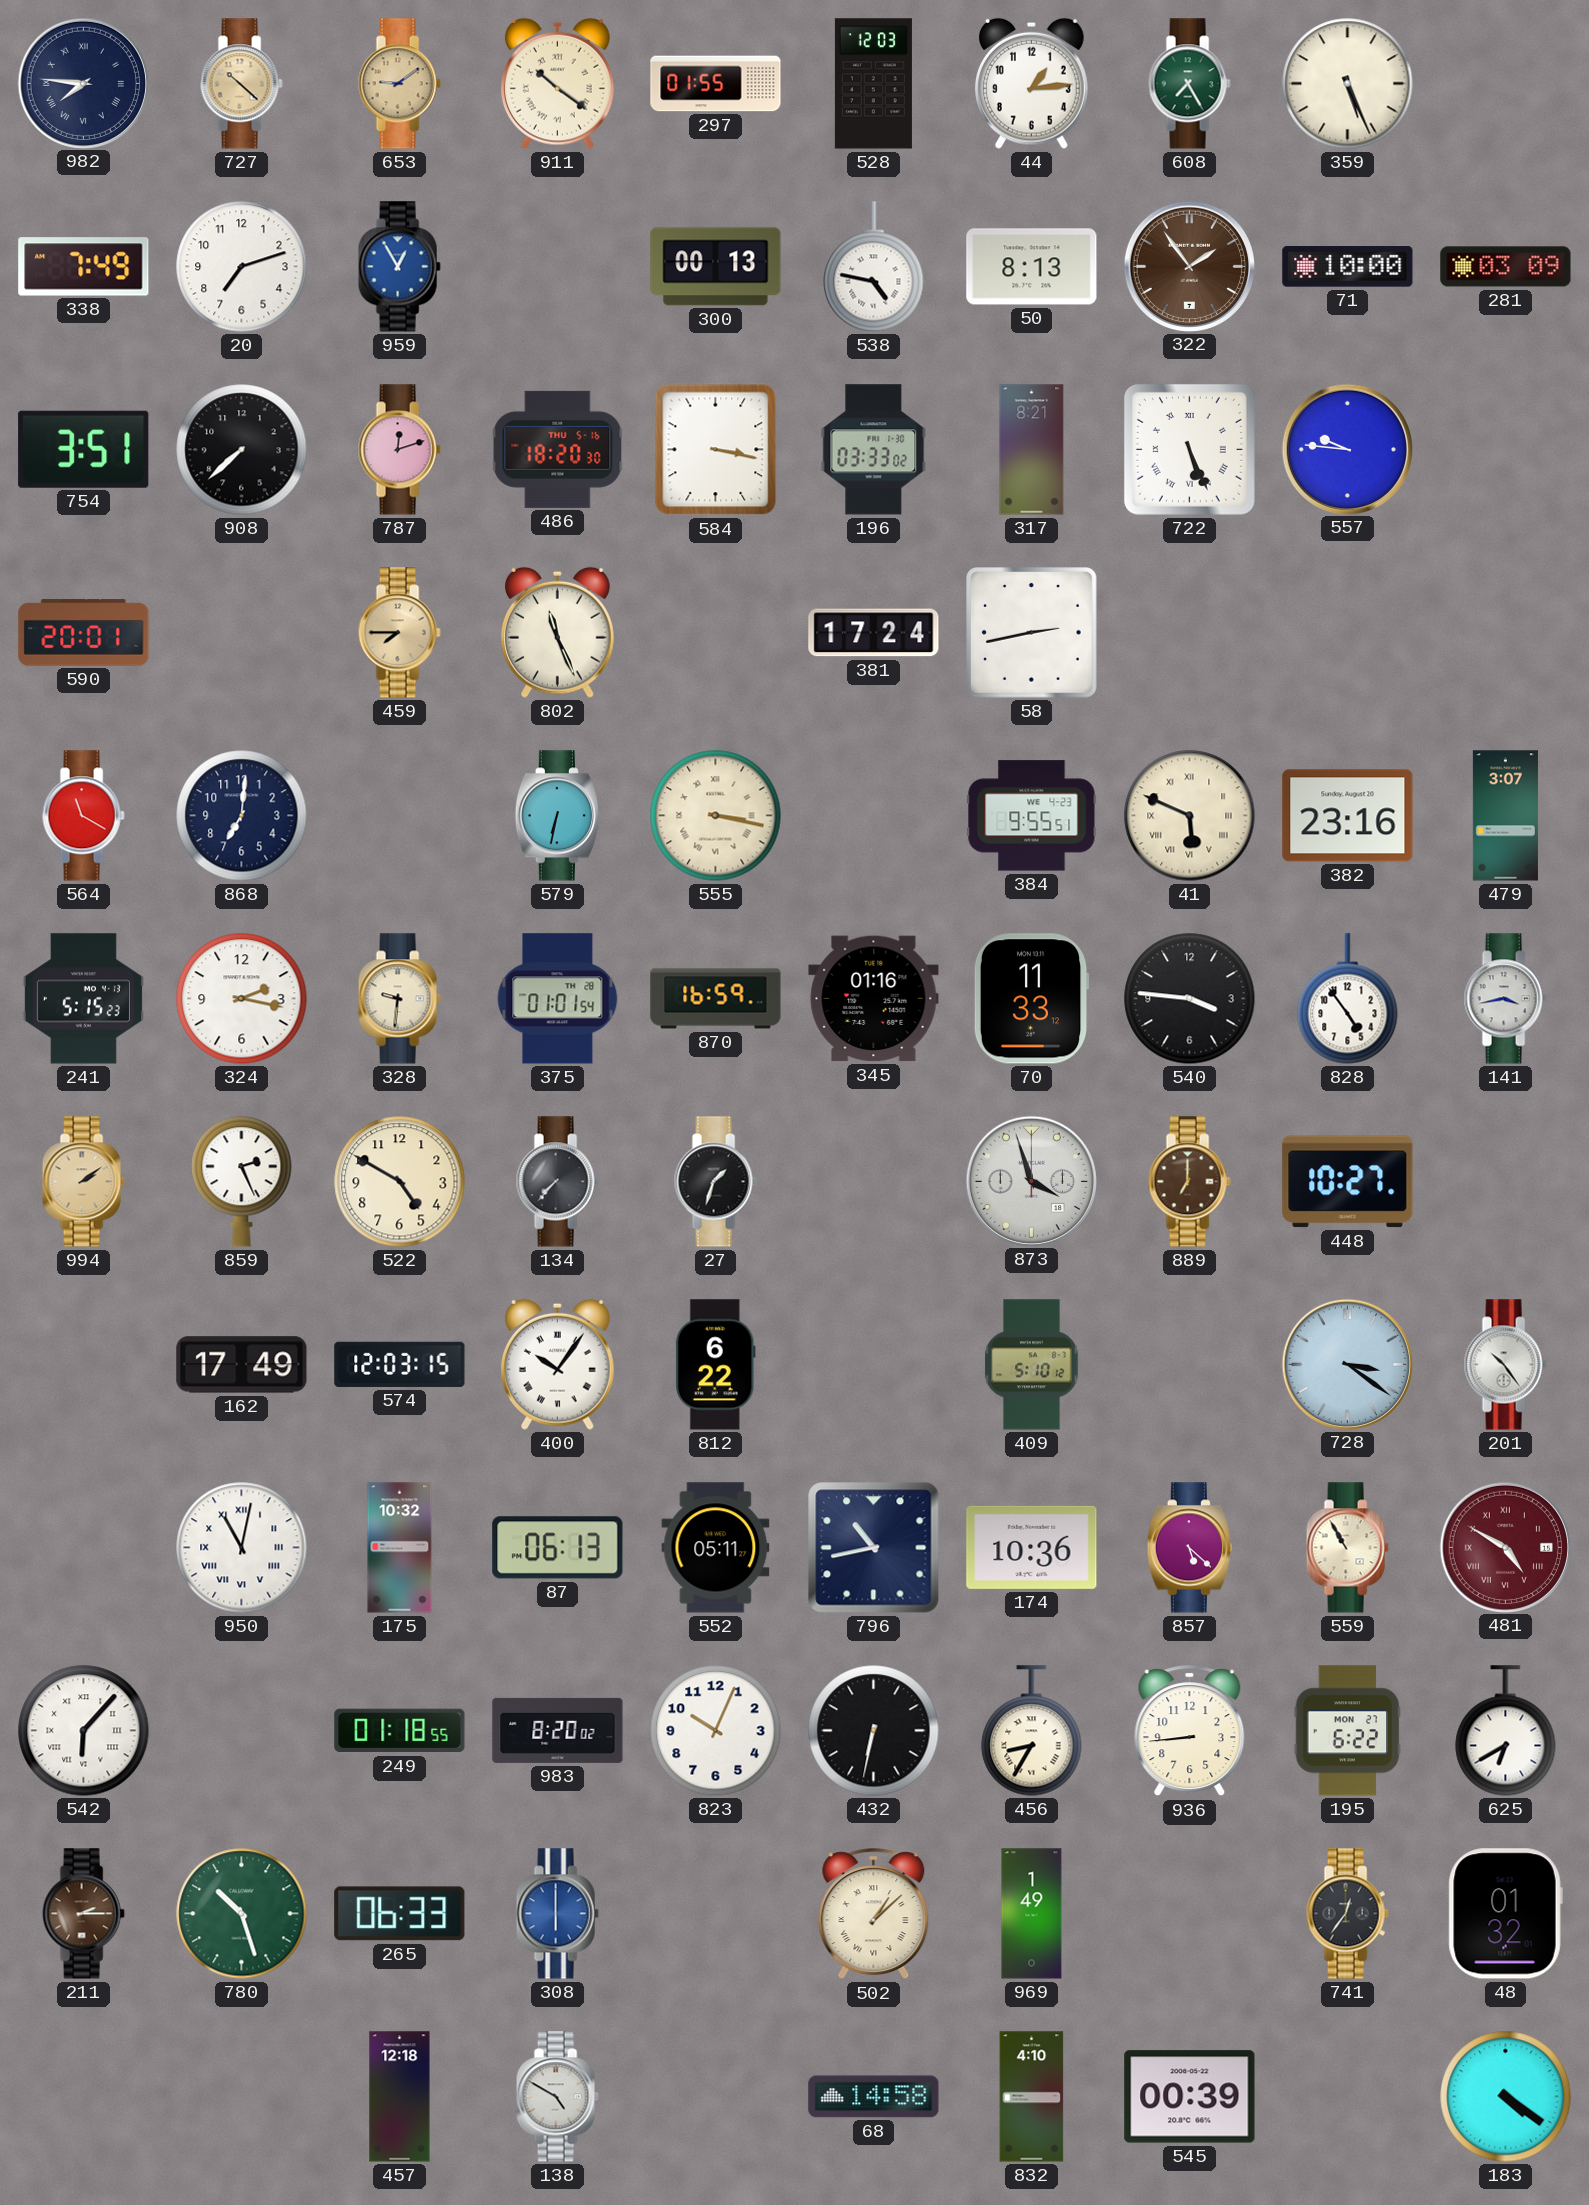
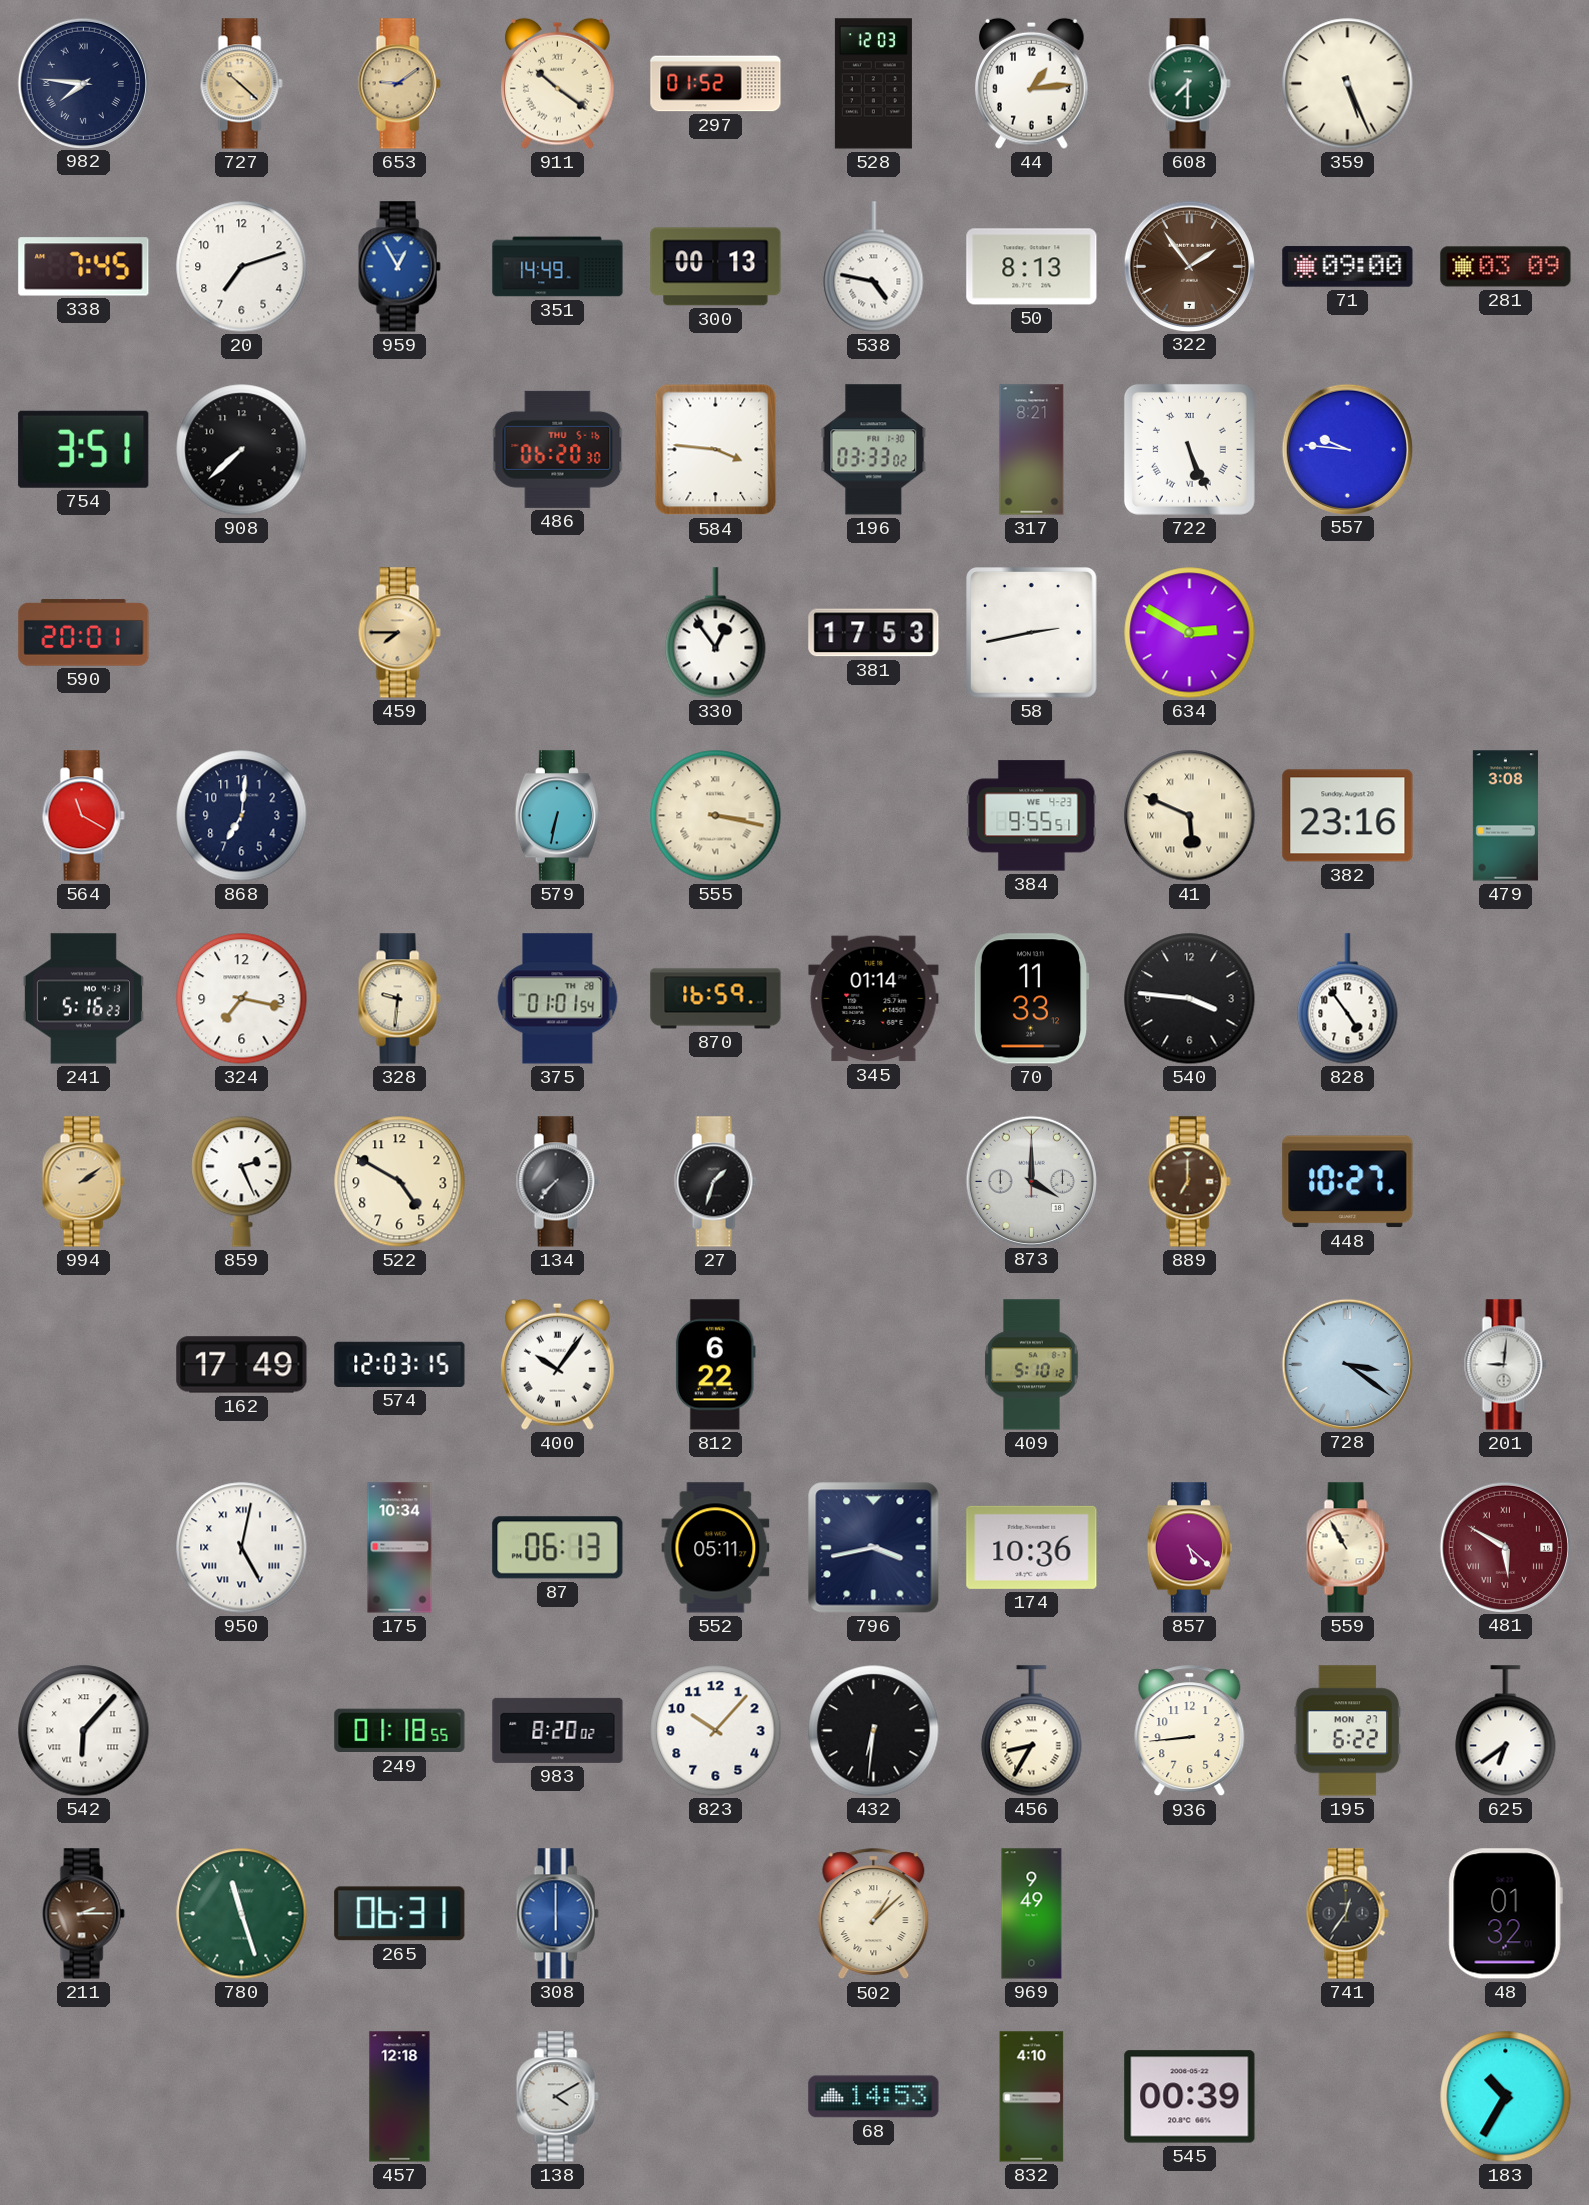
297: 01:55 -> 01:52
608: 7:25 -> 7:30
338: 7:49 -> 7:45
351: none -> 14:49
71: 10:00 -> 09:00
787: 12:12 -> none
486: 18:20 -> 06:20
584: 3:17 -> 3:46
802: 11:26 -> none
330: none -> 12:54
381: 17:24 -> 17:53
634: none -> 2:50
479: 3:07 -> 3:08
241: 5:15 -> 5:16
324: 2:17 -> 7:17
345: 01:16 -> 01:14
141: 3:43 -> none
873: 3:57 -> 4:00
201: 10:24 -> 9:01
950: 11:02 -> 5:02
175: 10:32 -> 10:34
796: 10:43 -> 3:43
481: 4:50 -> 5:50
823: 10:04 -> 10:07
432: 6:32 -> 6:31
625: 6:40 -> 6:39
780: 10:27 -> 11:27
265: 06:33 -> 06:31
969: 1:49 -> 9:49
138: 4:50 -> 4:10
68: 14:58 -> 14:53
183: 4:21 -> 10:35
